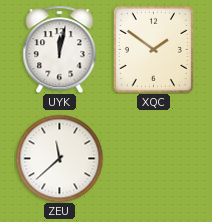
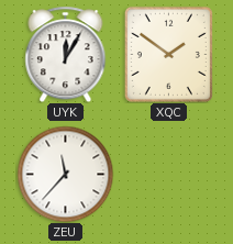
UYK: 12:02 -> 12:05
ZEU: 11:38 -> 11:37
